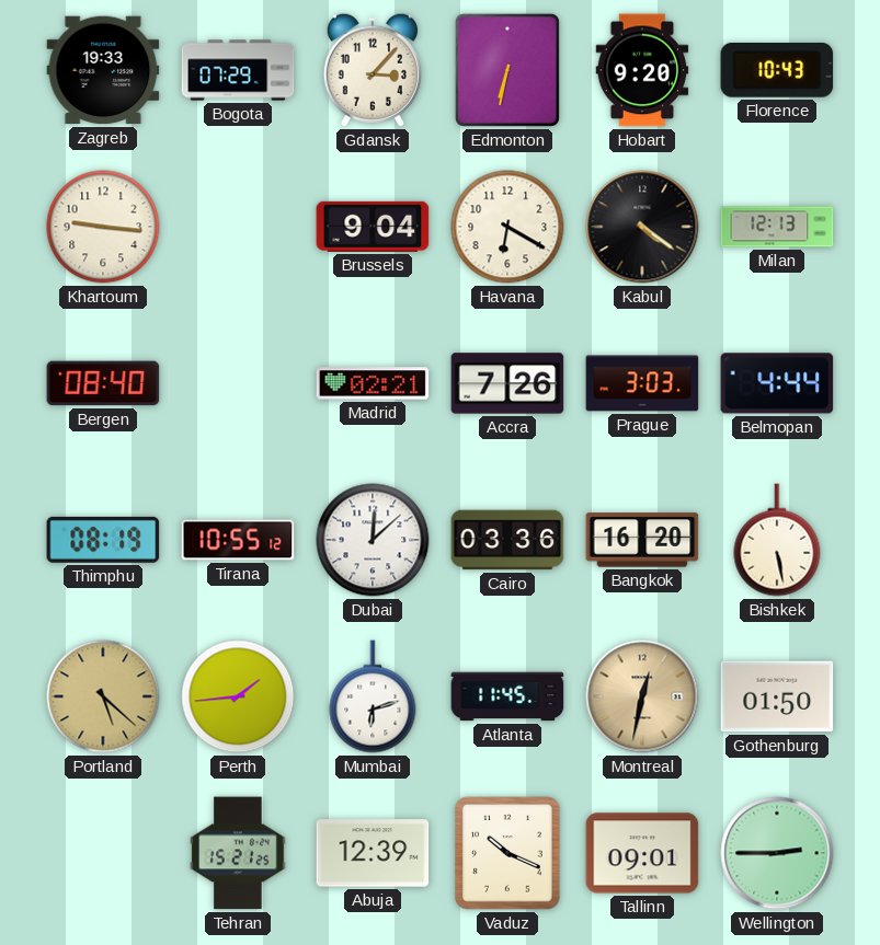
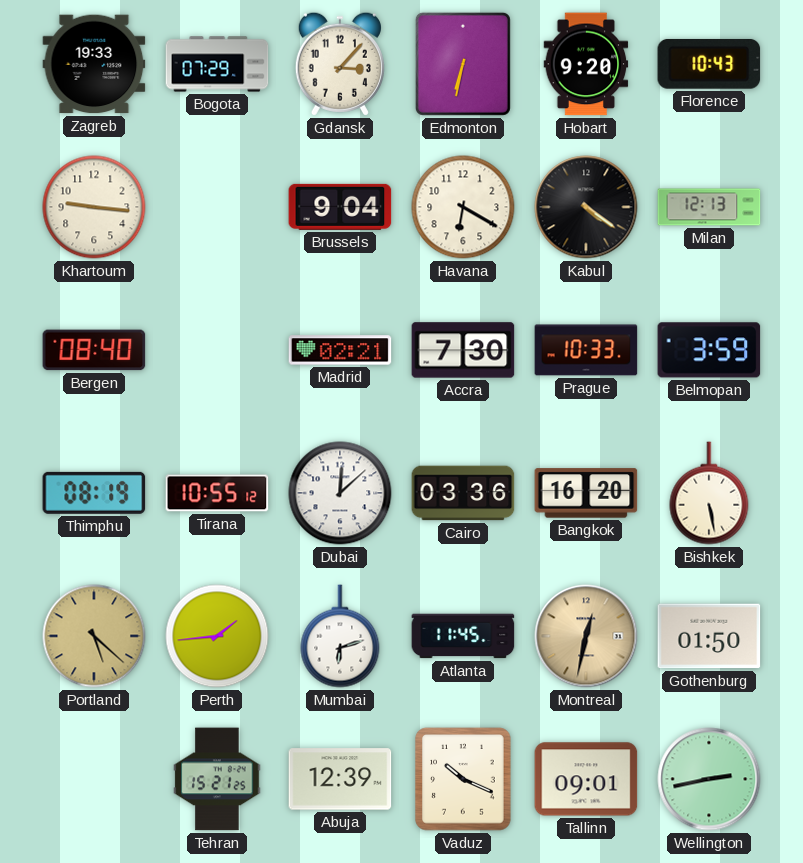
Accra: 7:26 -> 7:30
Prague: 3:03 -> 10:33
Belmopan: 4:44 -> 3:59
Wellington: 2:45 -> 2:43
